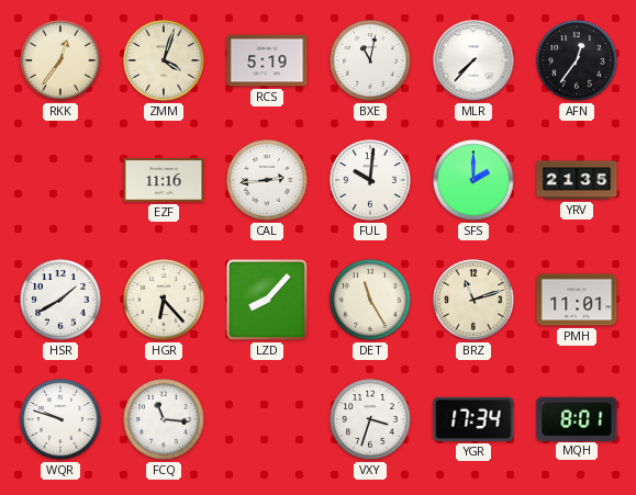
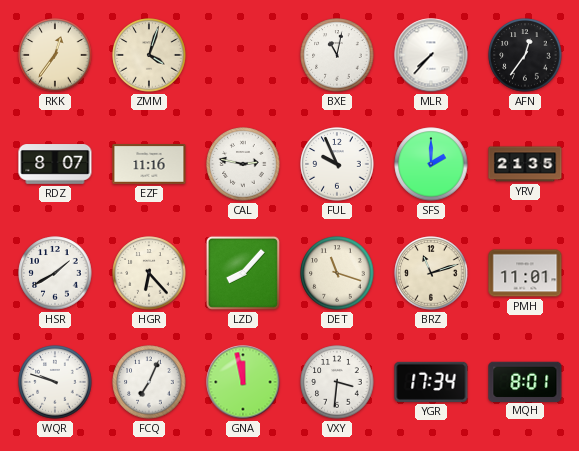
RCS: 5:19 -> none
RDZ: none -> 8:07
CAL: 2:44 -> 2:47
FUL: 10:01 -> 9:56
DET: 11:25 -> 11:18
FCQ: 11:16 -> 7:04
GNA: none -> 11:58
VXY: 3:33 -> 3:31
